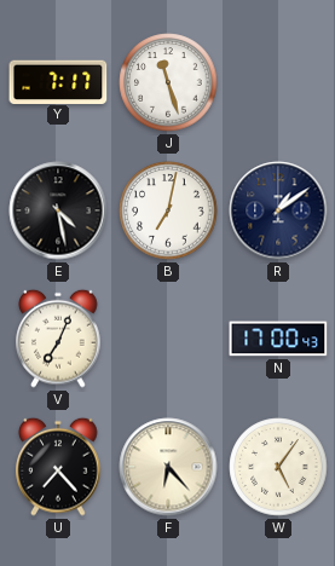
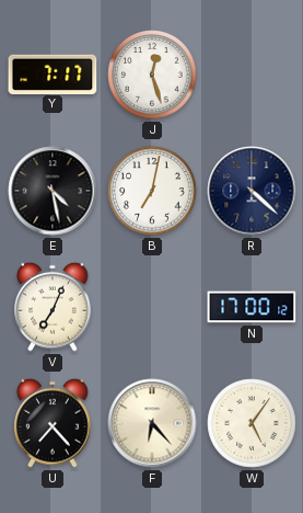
J: 11:27 -> 12:27
R: 1:09 -> 4:22
N: 17:00:43 -> 17:00:12
